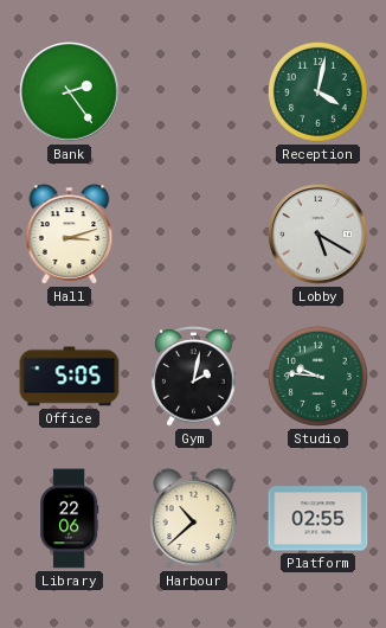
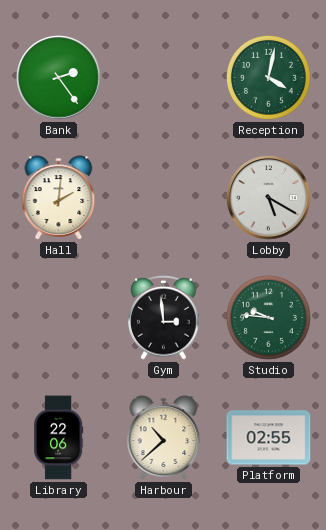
Hall: 3:12 -> 2:01
Office: 5:05 -> none
Gym: 2:02 -> 2:59
